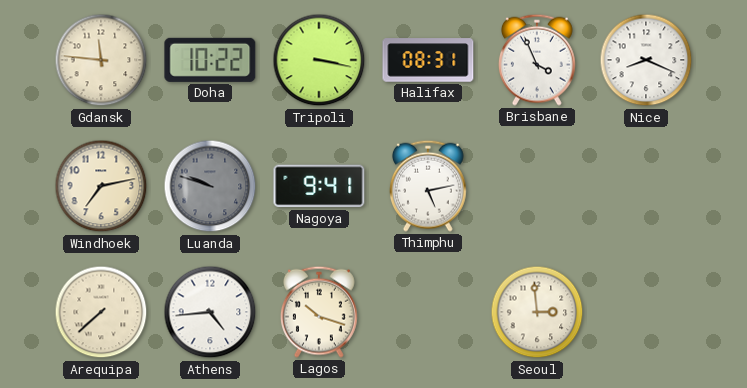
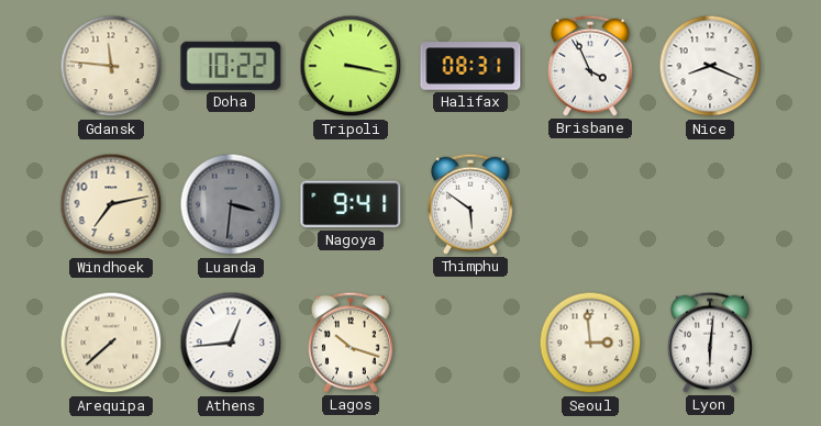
Luanda: 9:48 -> 3:31
Thimphu: 5:13 -> 5:51
Athens: 4:44 -> 12:44
Lyon: none -> 6:01
